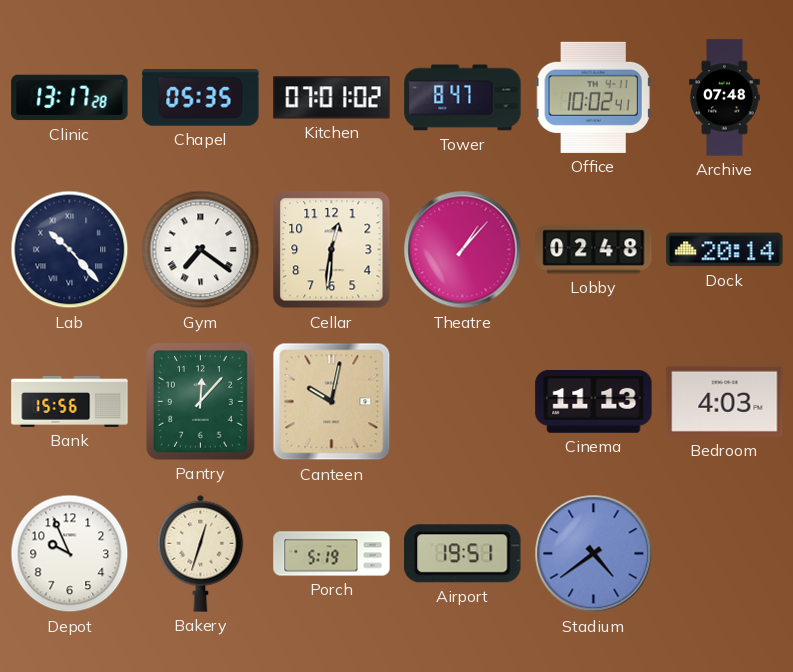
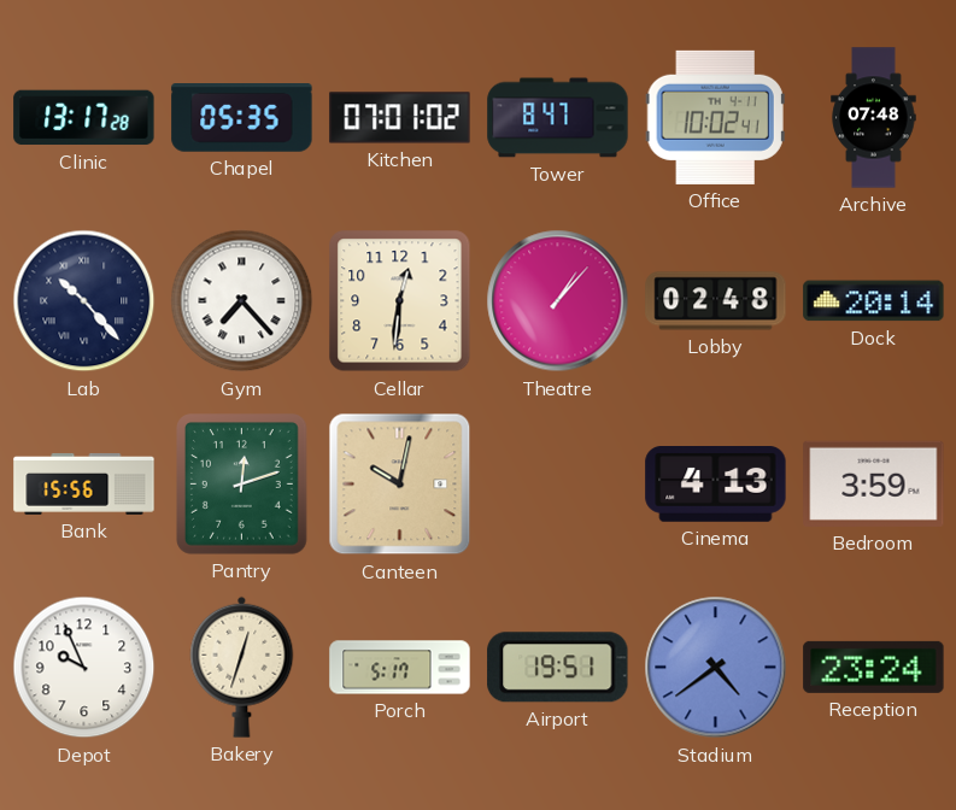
Gym: 7:21 -> 7:23
Pantry: 12:07 -> 12:12
Cinema: 11:13 -> 4:13
Bedroom: 4:03 -> 3:59
Porch: 5:19 -> 5:17
Reception: none -> 23:24
